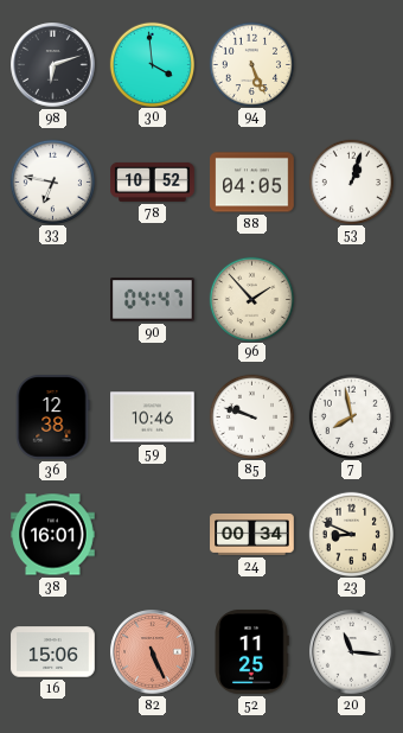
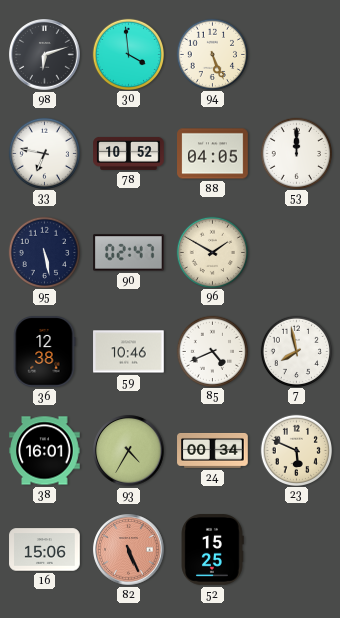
53: 1:03 -> 12:00
95: none -> 5:28
90: 04:47 -> 02:47
96: 1:53 -> 1:50
85: 9:48 -> 4:41
93: none -> 4:35
23: 8:49 -> 5:49
52: 11:25 -> 15:25
20: 11:16 -> none
